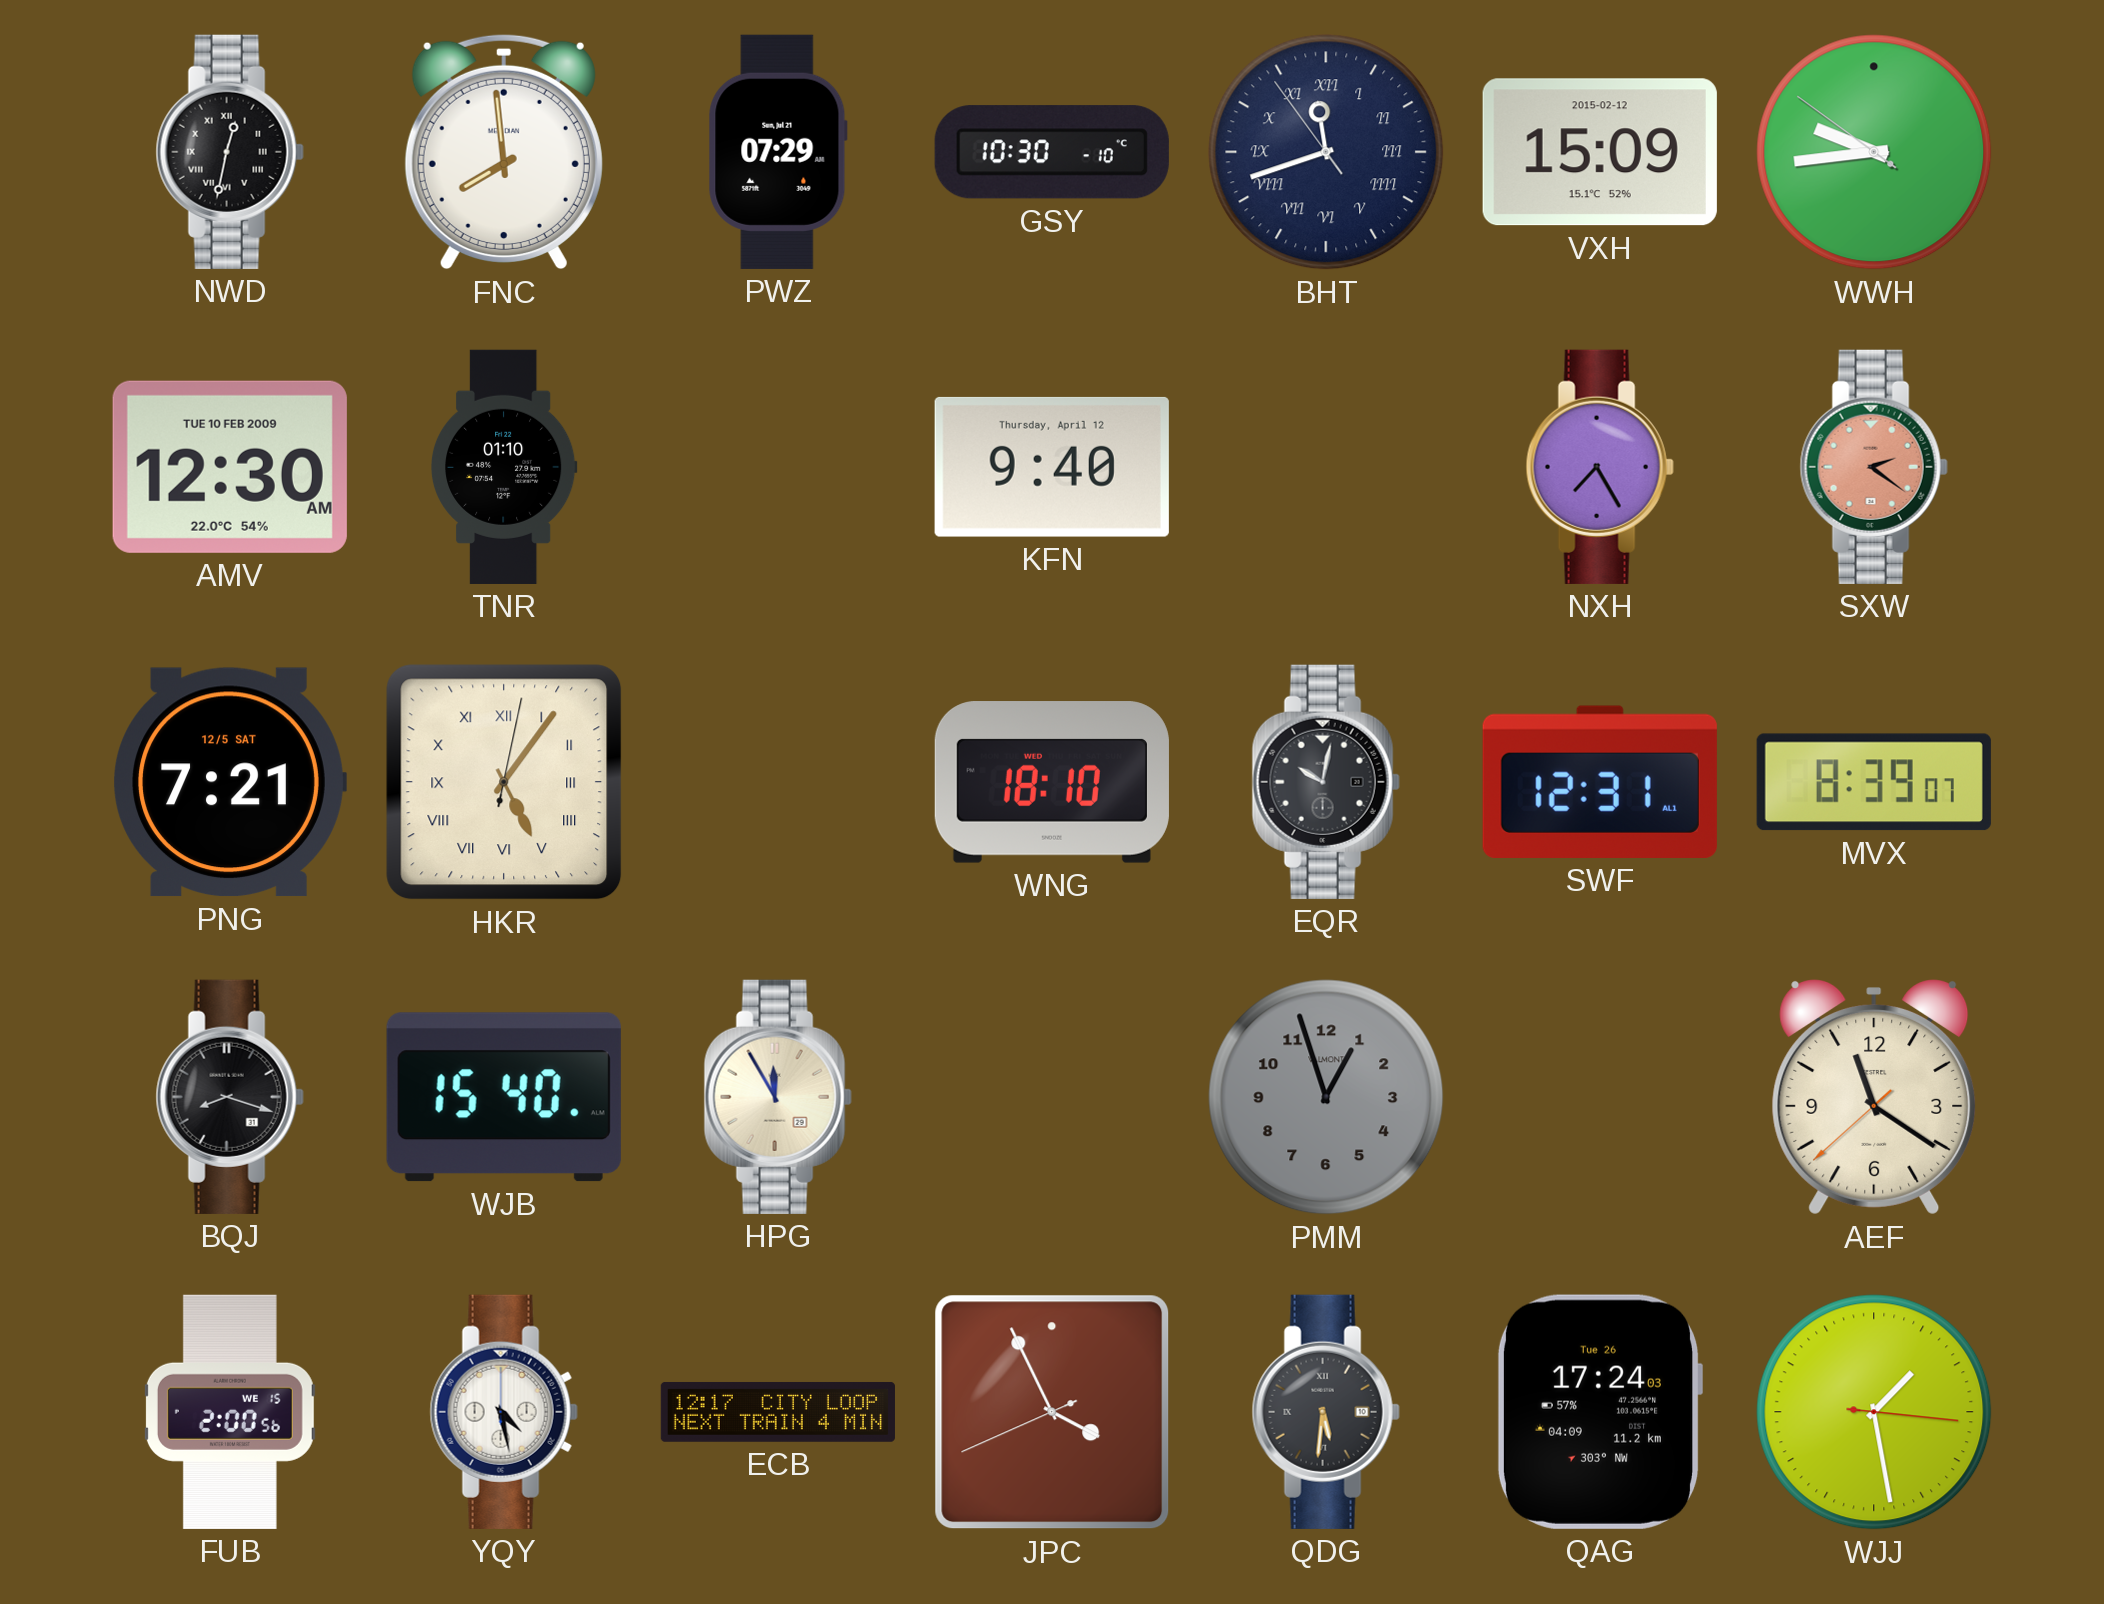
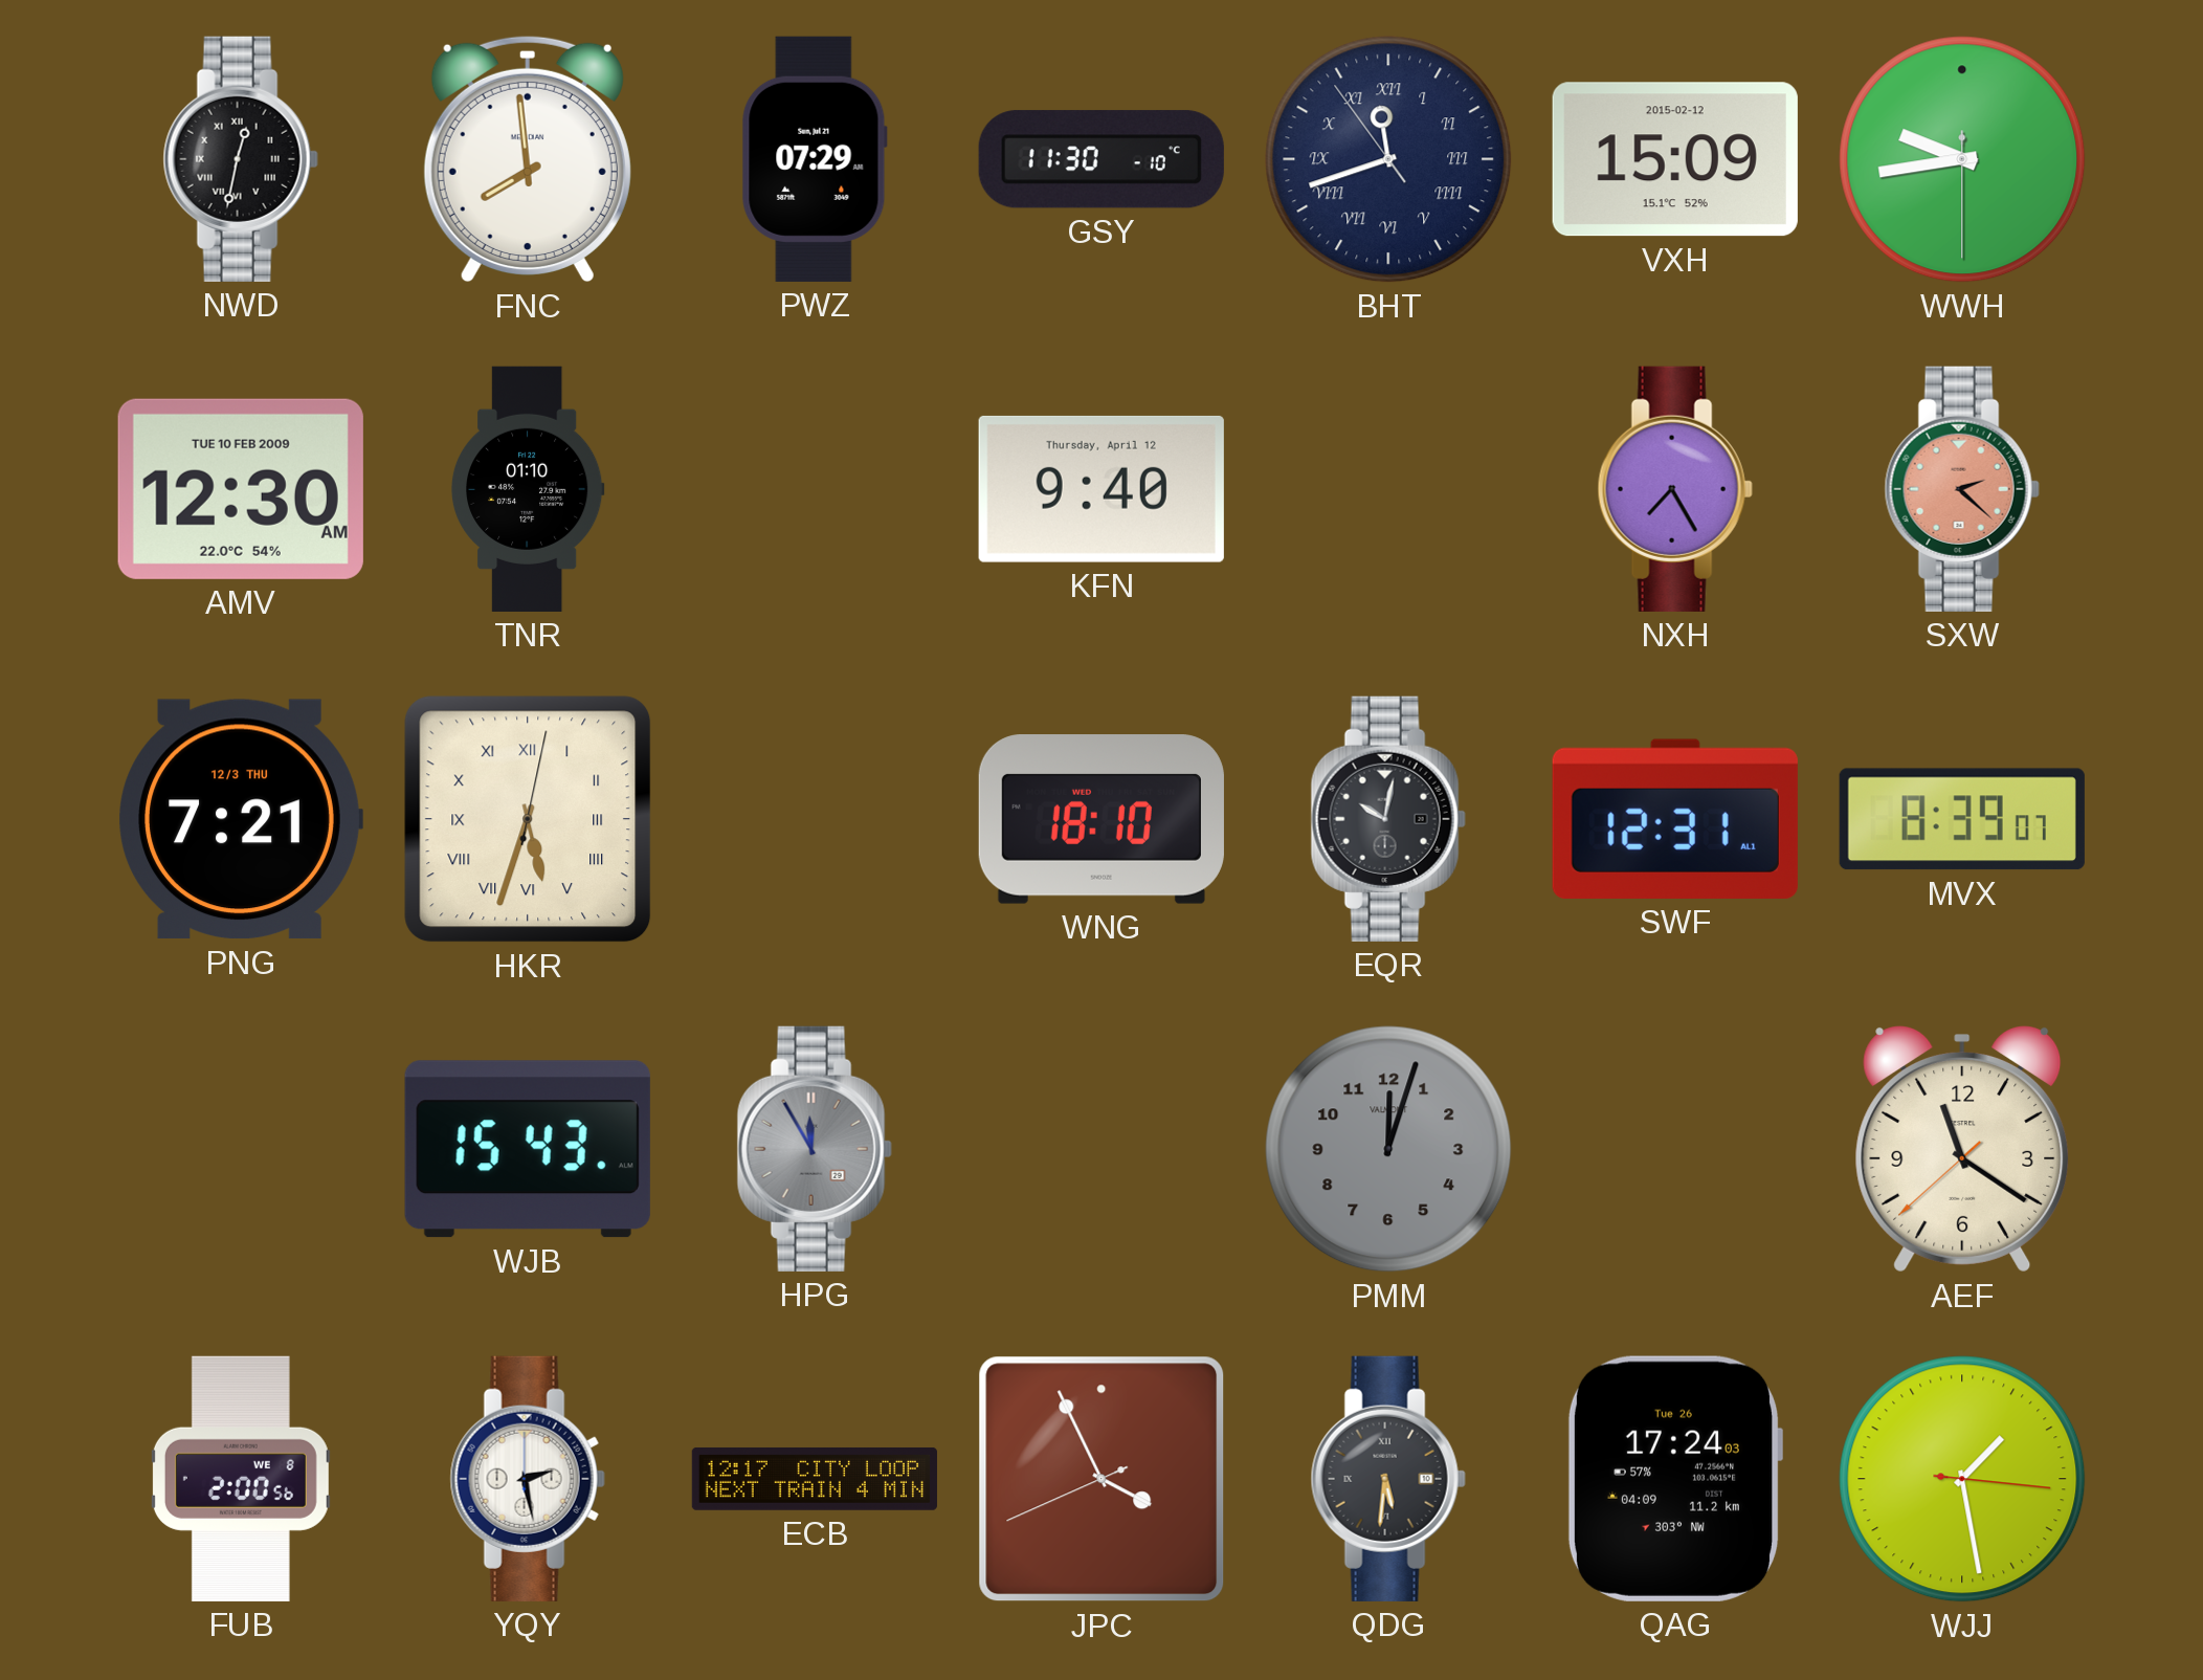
GSY: 10:30 -> 11:30
WWH: 9:43:51 -> 9:43:30
SXW: 2:21 -> 2:22
PNG date: 12/5 SAT -> 12/3 THU
HKR: 5:06 -> 5:33
BQJ: 8:18 -> none
WJB: 15:40 -> 15:43
HPG dial: cream -> grey
PMM: 12:57 -> 12:03
FUB date: WE 15 -> WE 8
YQY: 4:28 -> 2:28
